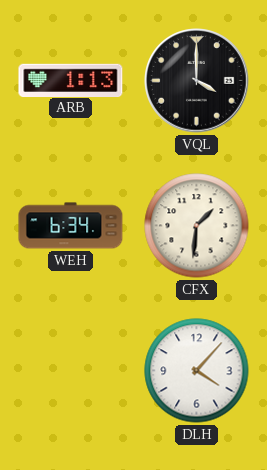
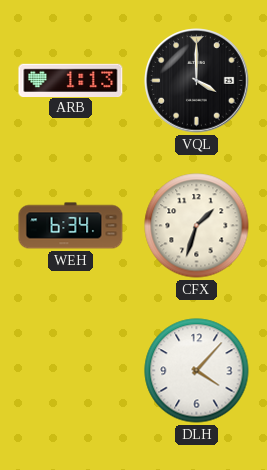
CFX: 1:31 -> 1:33
